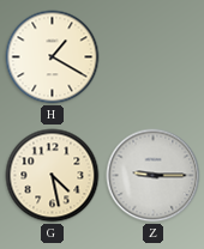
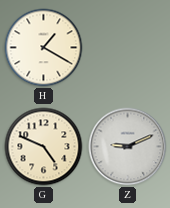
G: 4:28 -> 4:49
Z: 9:15 -> 9:11
